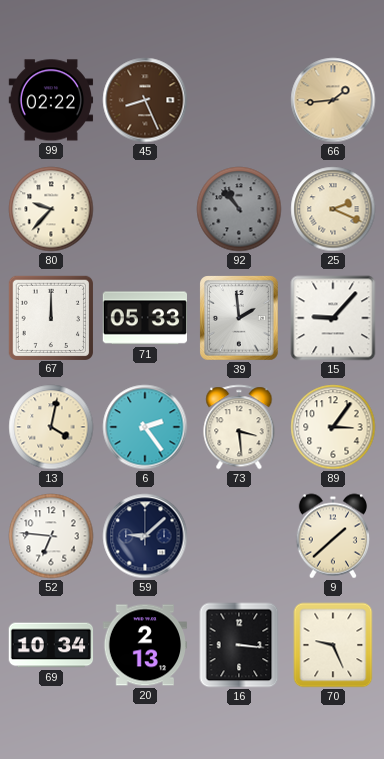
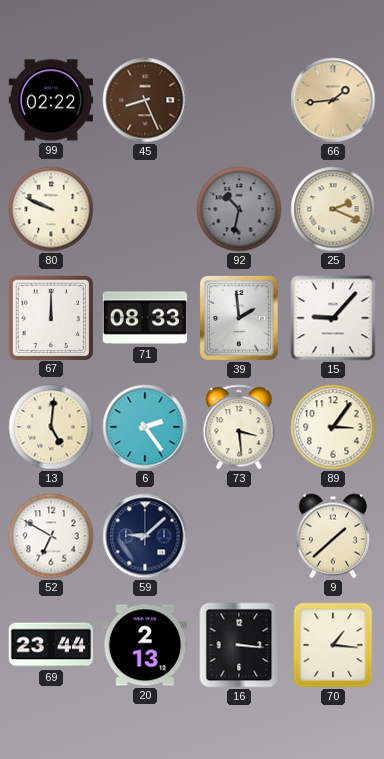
80: 9:37 -> 9:49
92: 10:53 -> 10:32
71: 05:33 -> 08:33
13: 4:02 -> 5:01
52: 6:46 -> 6:50
69: 10:34 -> 23:44
70: 9:26 -> 1:16
